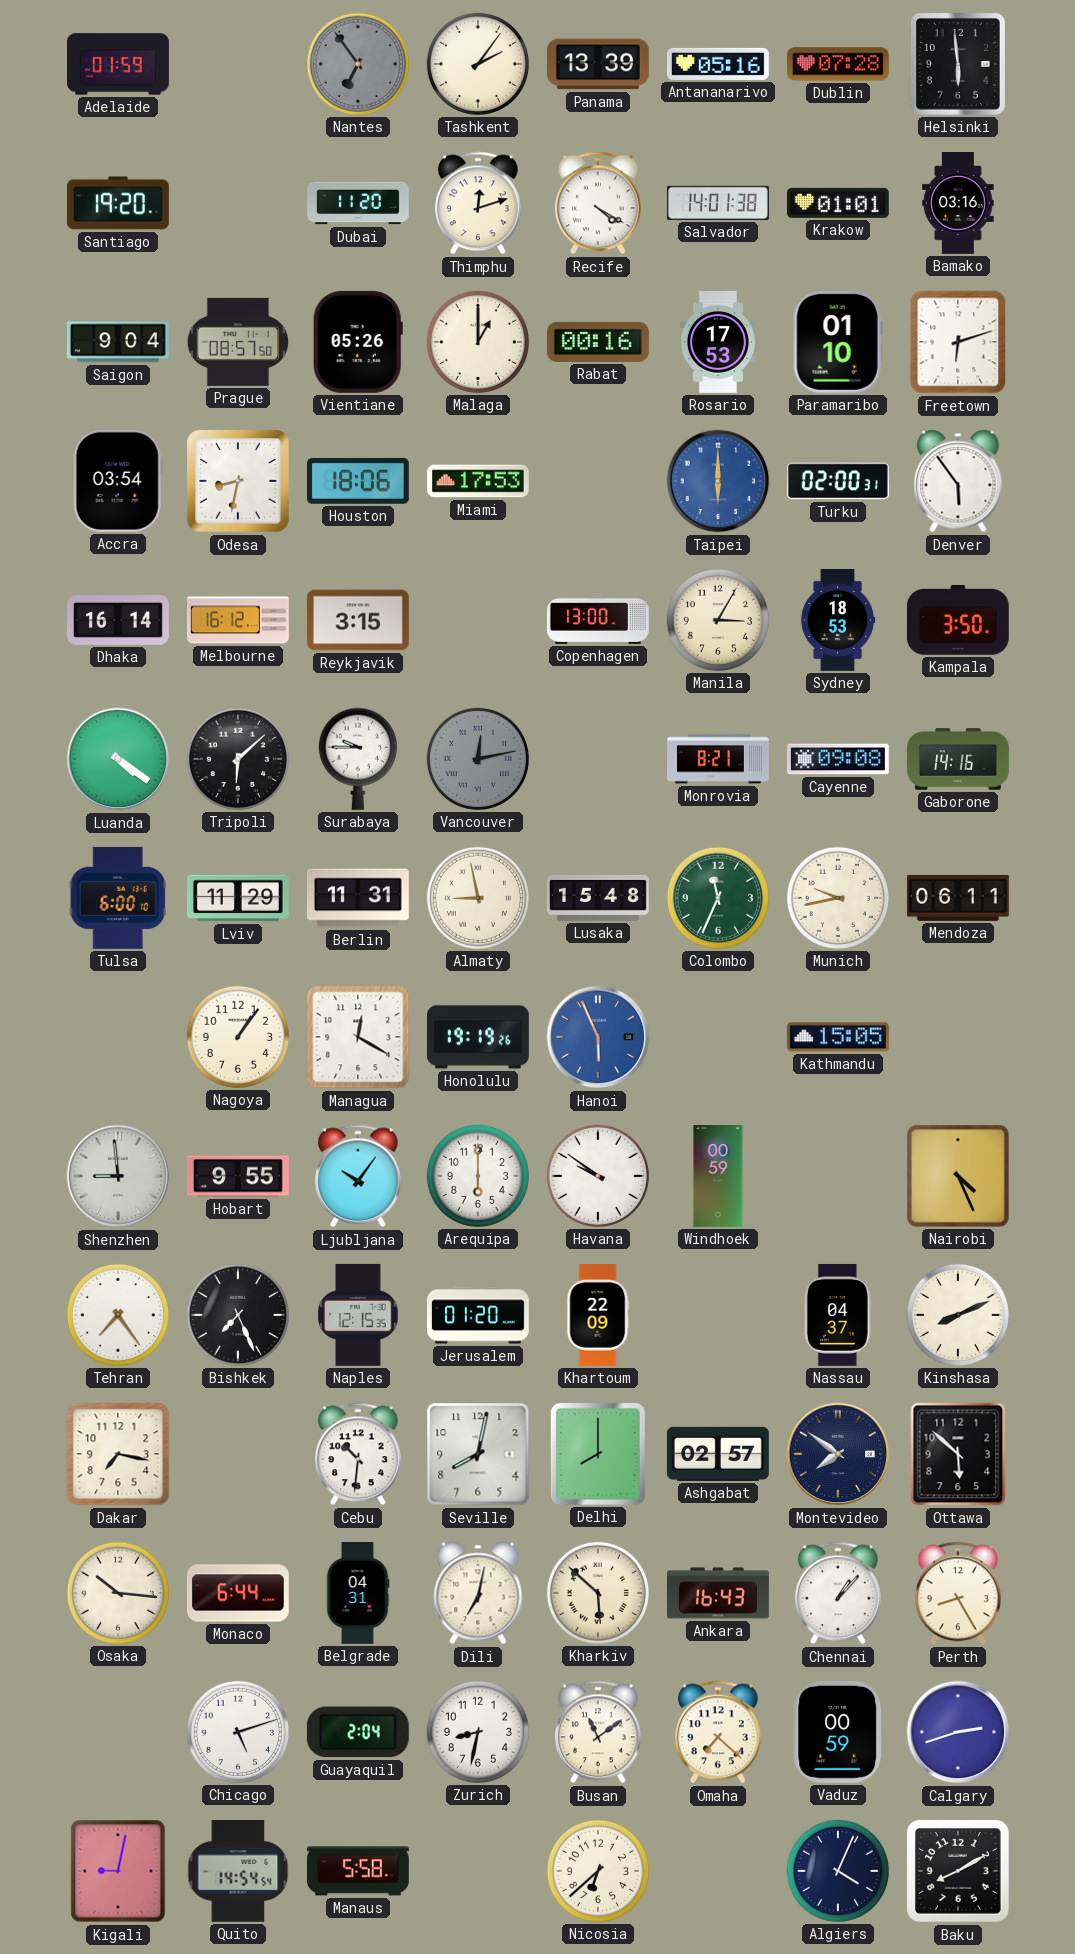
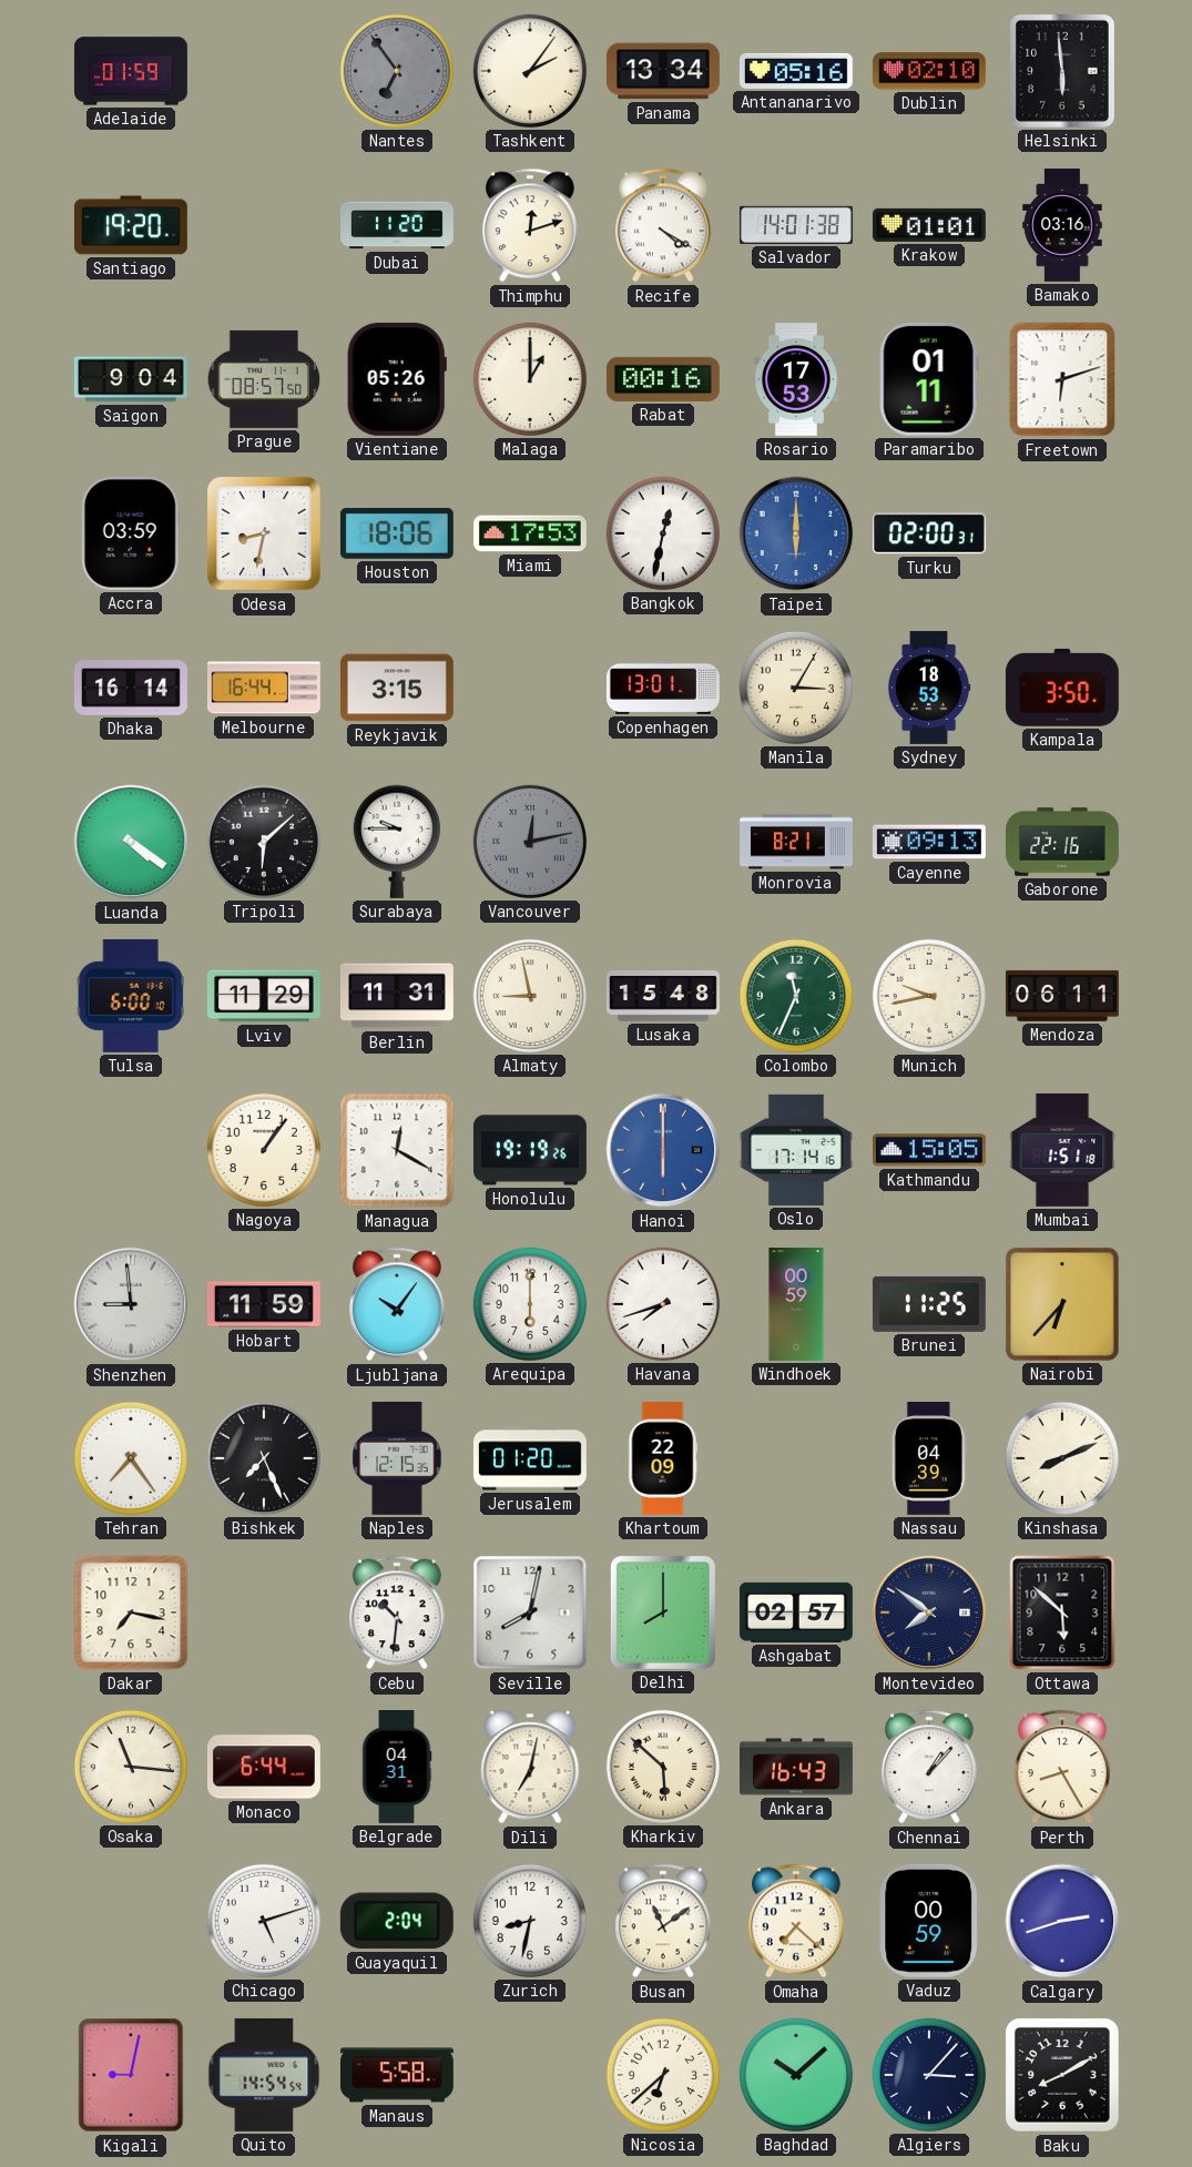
Panama: 13:39 -> 13:34
Dublin: 07:28 -> 02:10
Paramaribo: 01:10 -> 01:11
Accra: 03:54 -> 03:59
Bangkok: none -> 12:32
Denver: 5:54 -> none
Melbourne: 16:12 -> 16:44
Copenhagen: 13:00 -> 13:01
Cayenne: 09:08 -> 09:13
Gaborone: 14:16 -> 22:16
Hanoi: 5:56 -> 6:00
Oslo: none -> 17:14
Mumbai: none -> 1:51
Hobart: 9:55 -> 11:59
Havana: 9:51 -> 7:42
Brunei: none -> 11:25
Nairobi: 4:26 -> 6:37
Nassau: 04:37 -> 04:39
Osaka: 10:16 -> 11:16
Baghdad: none -> 10:08
Algiers: 4:04 -> 3:07
